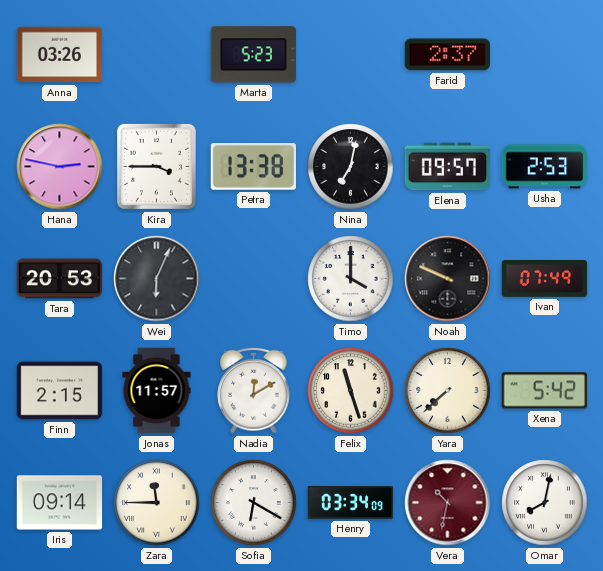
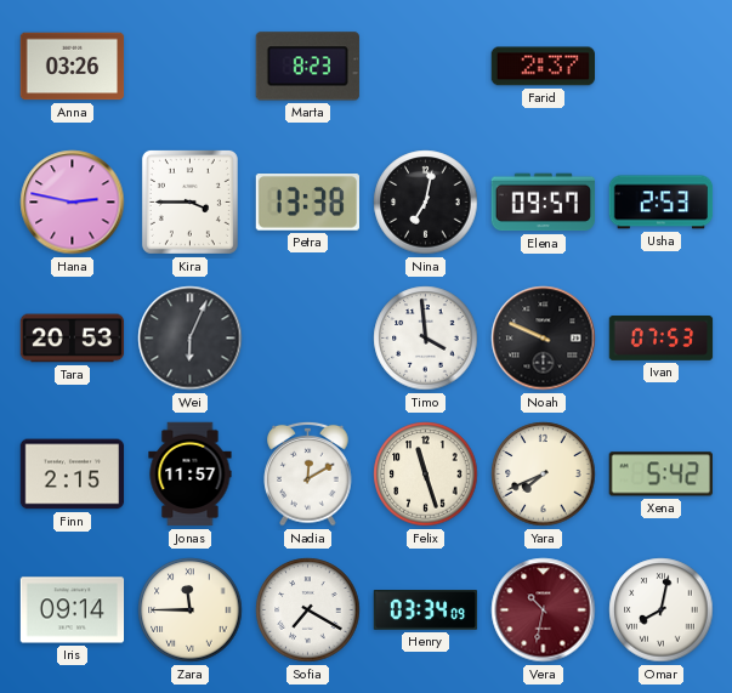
Marta: 5:23 -> 8:23
Timo: 4:00 -> 3:59
Ivan: 07:49 -> 07:53
Yara: 7:38 -> 7:41
Sofia: 6:20 -> 7:20
